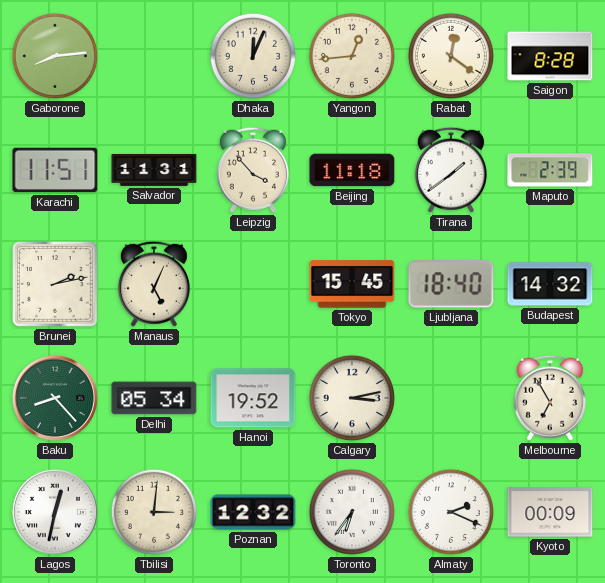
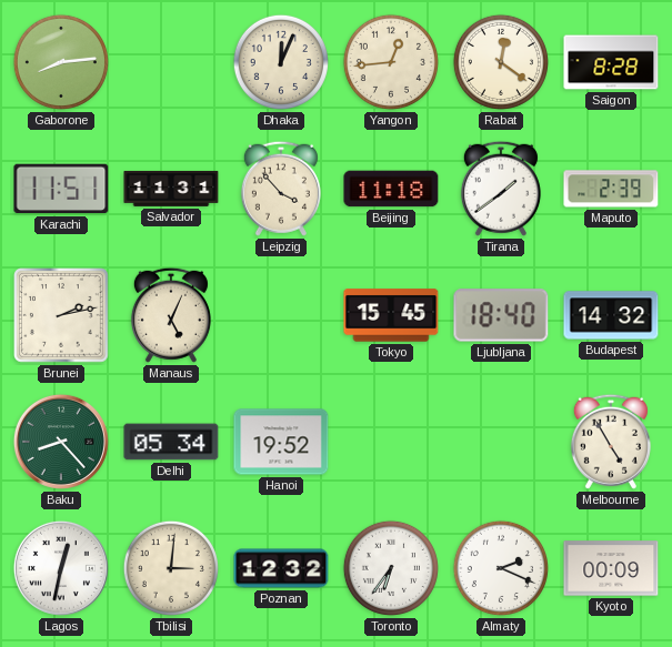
Calgary: 3:13 -> none
Melbourne: 6:55 -> 4:55
